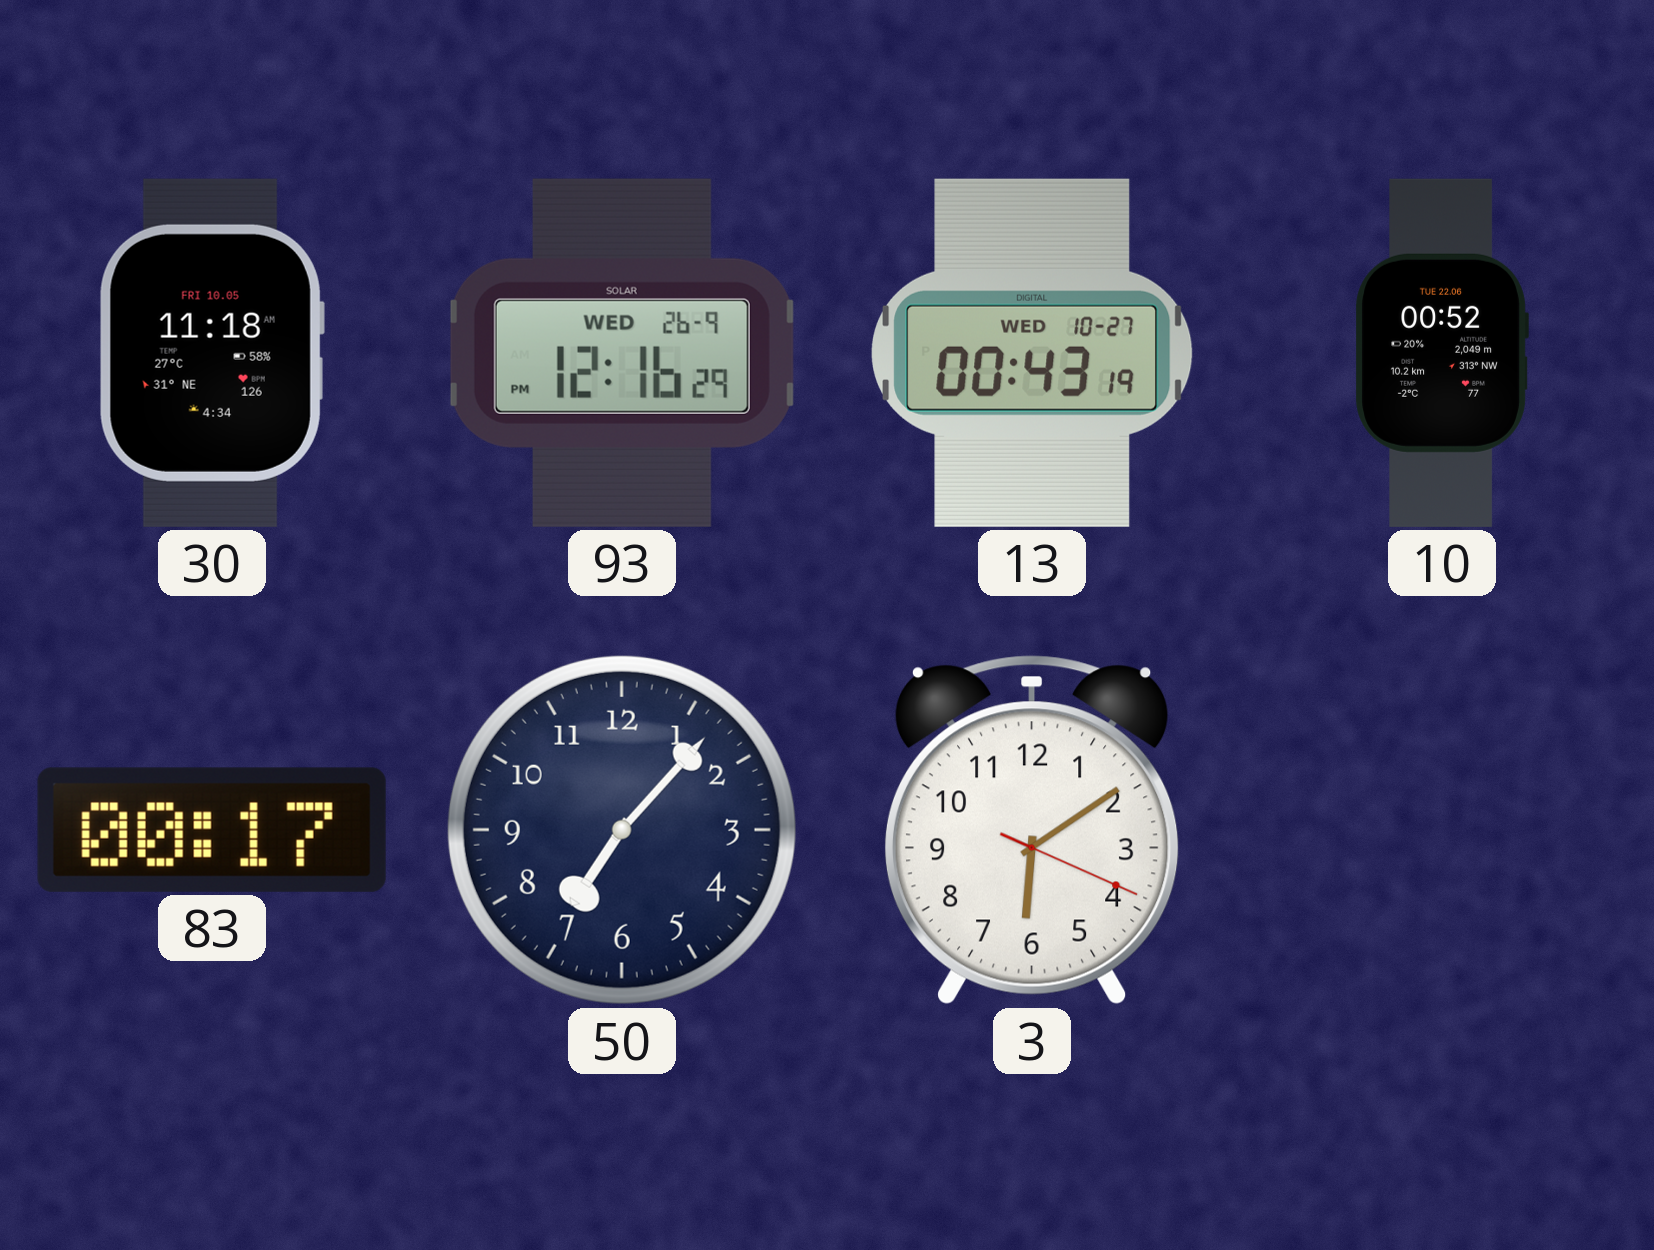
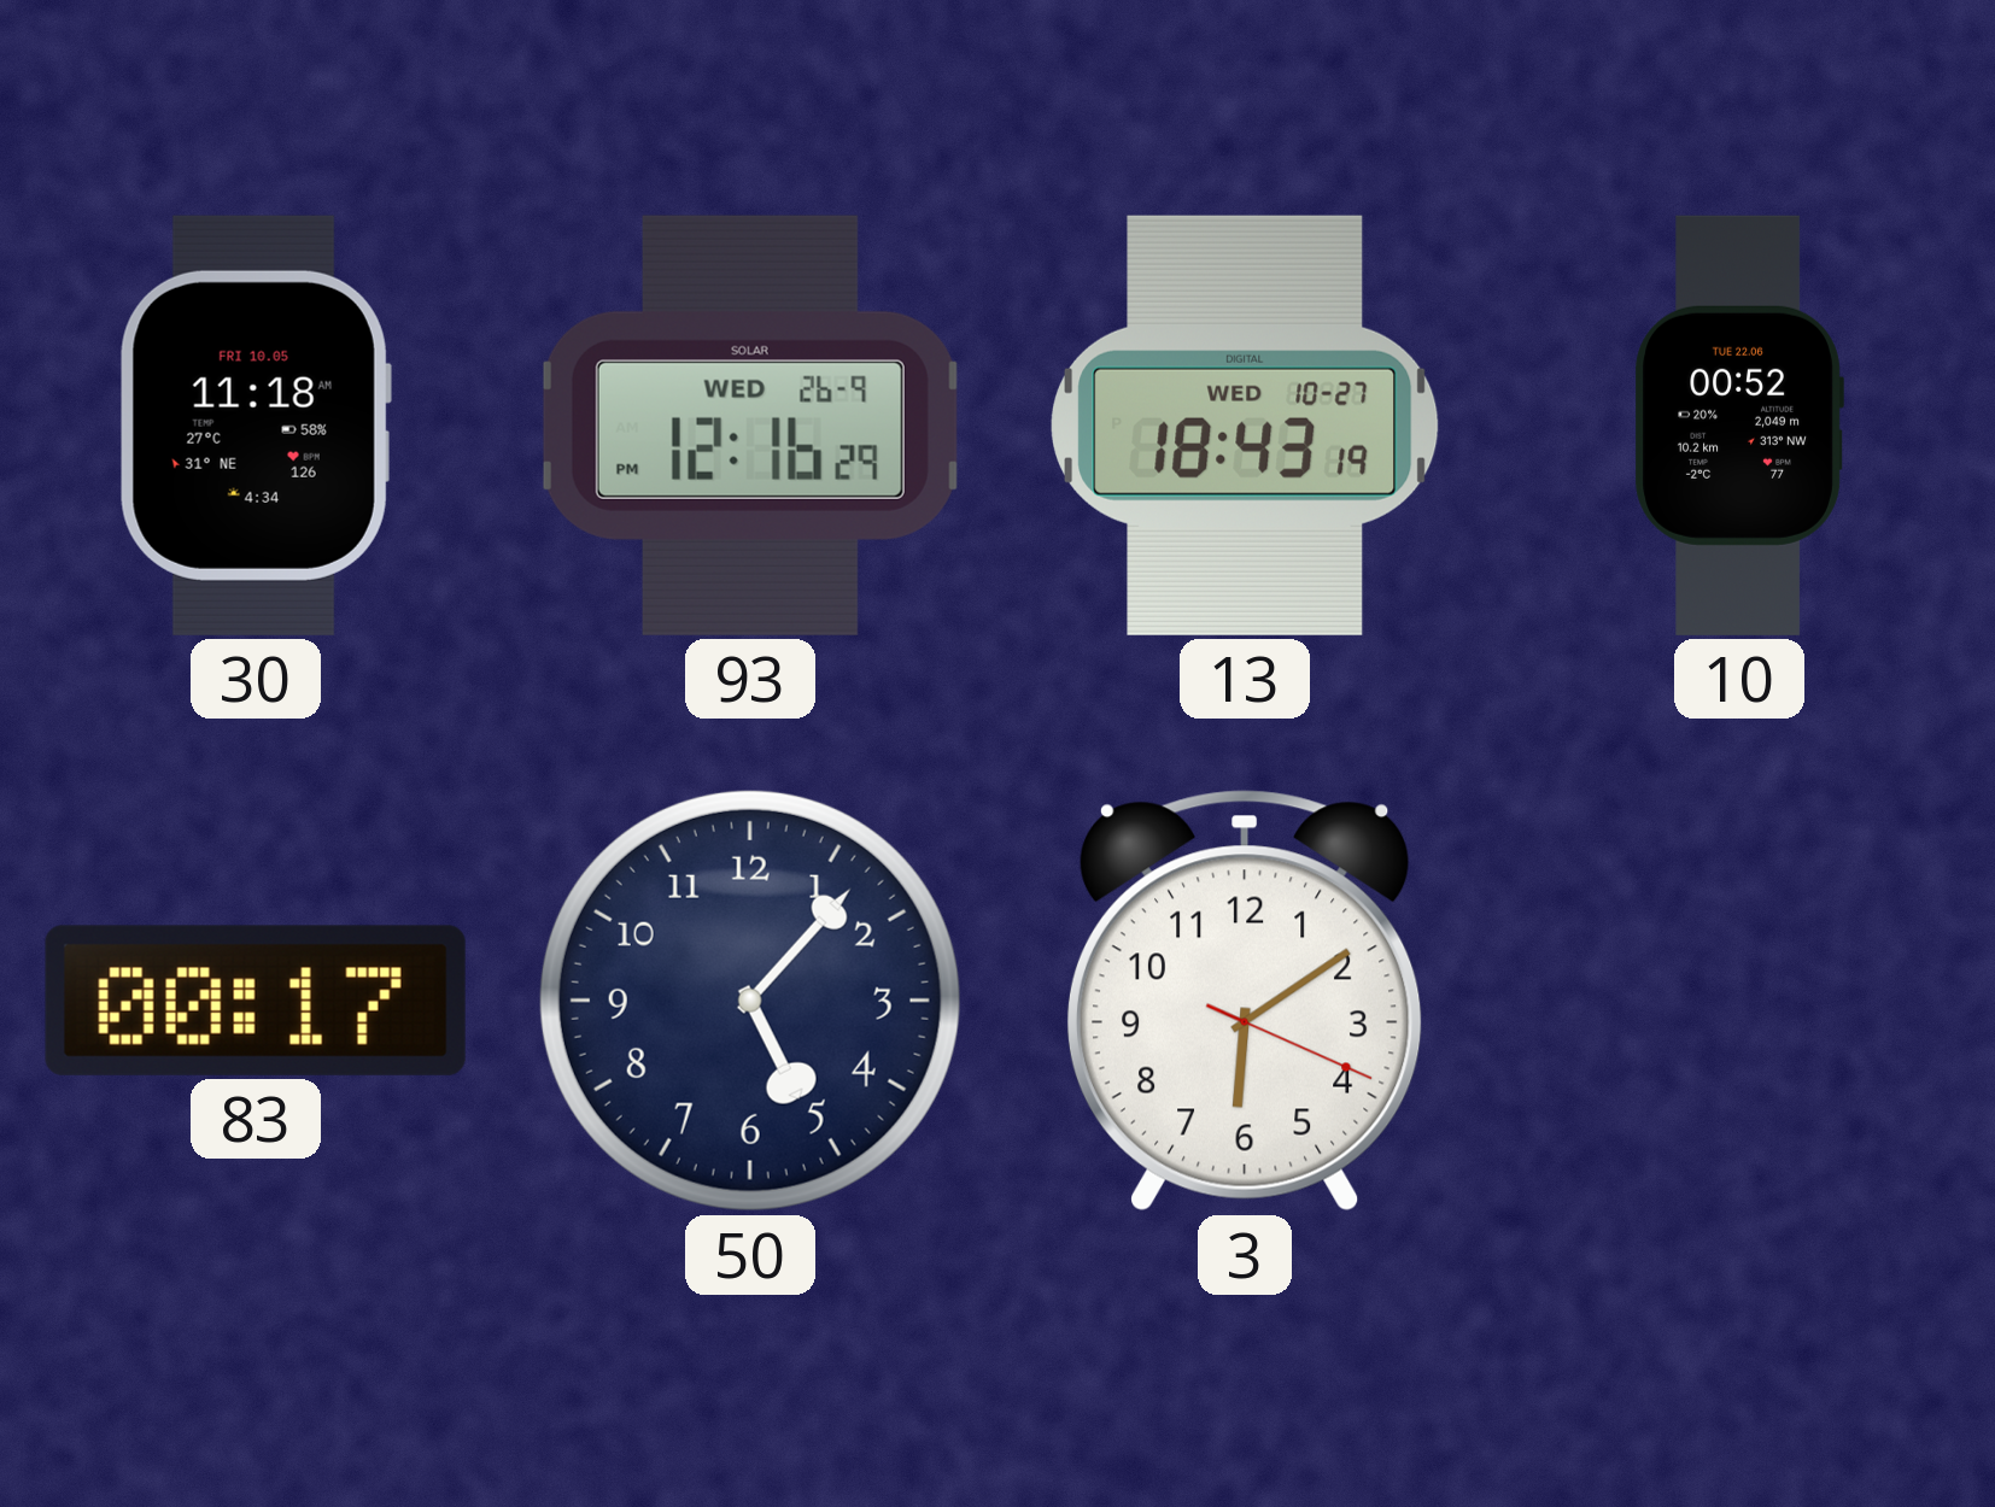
13: 00:43 -> 18:43
50: 7:07 -> 5:07
